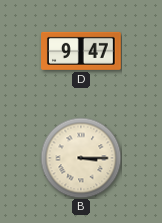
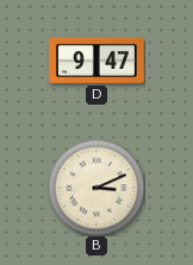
B: 3:15 -> 3:11
